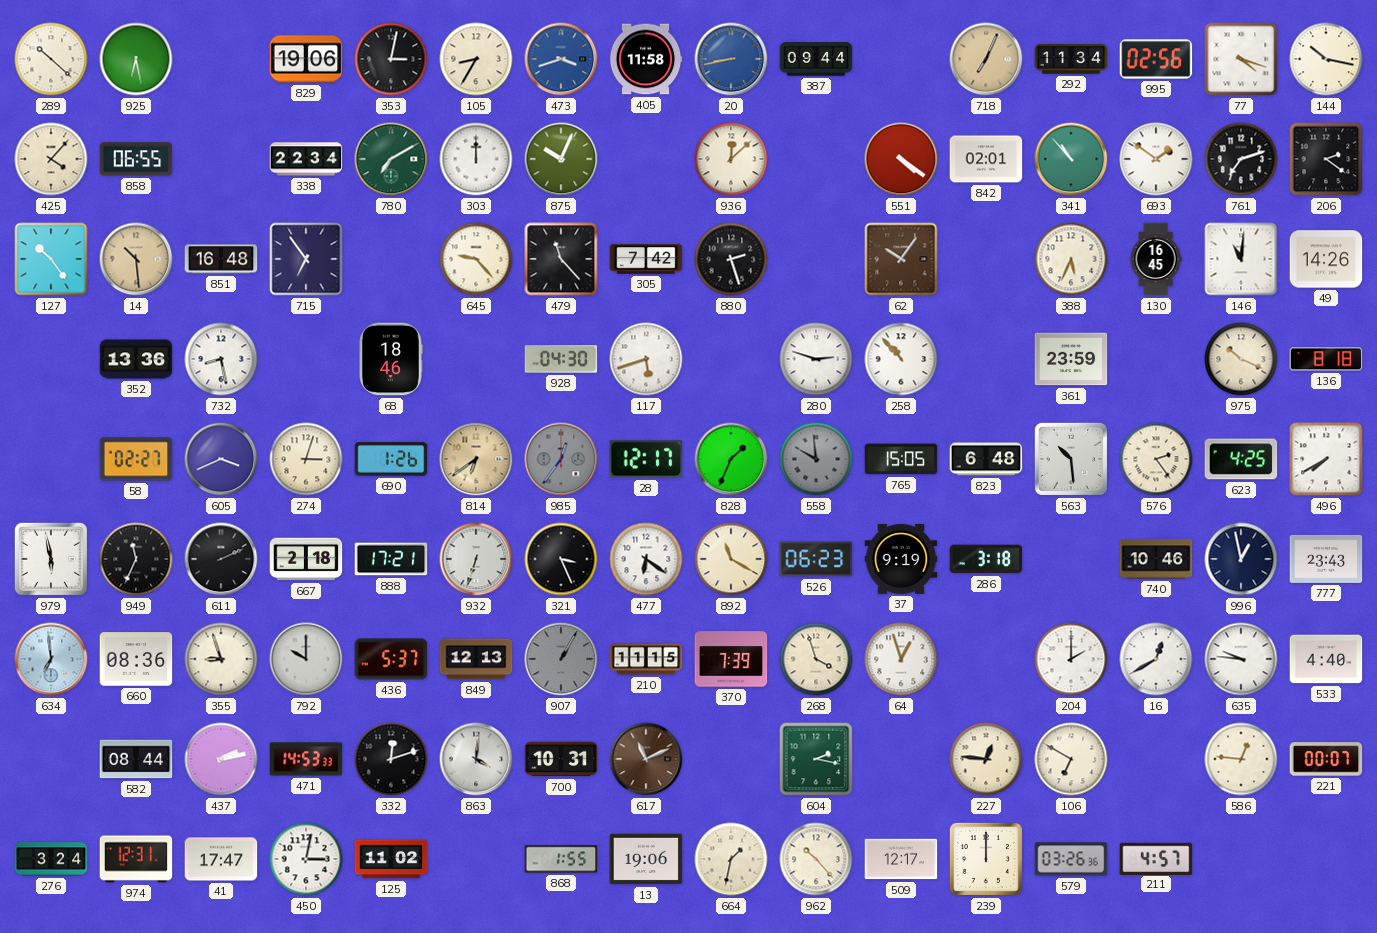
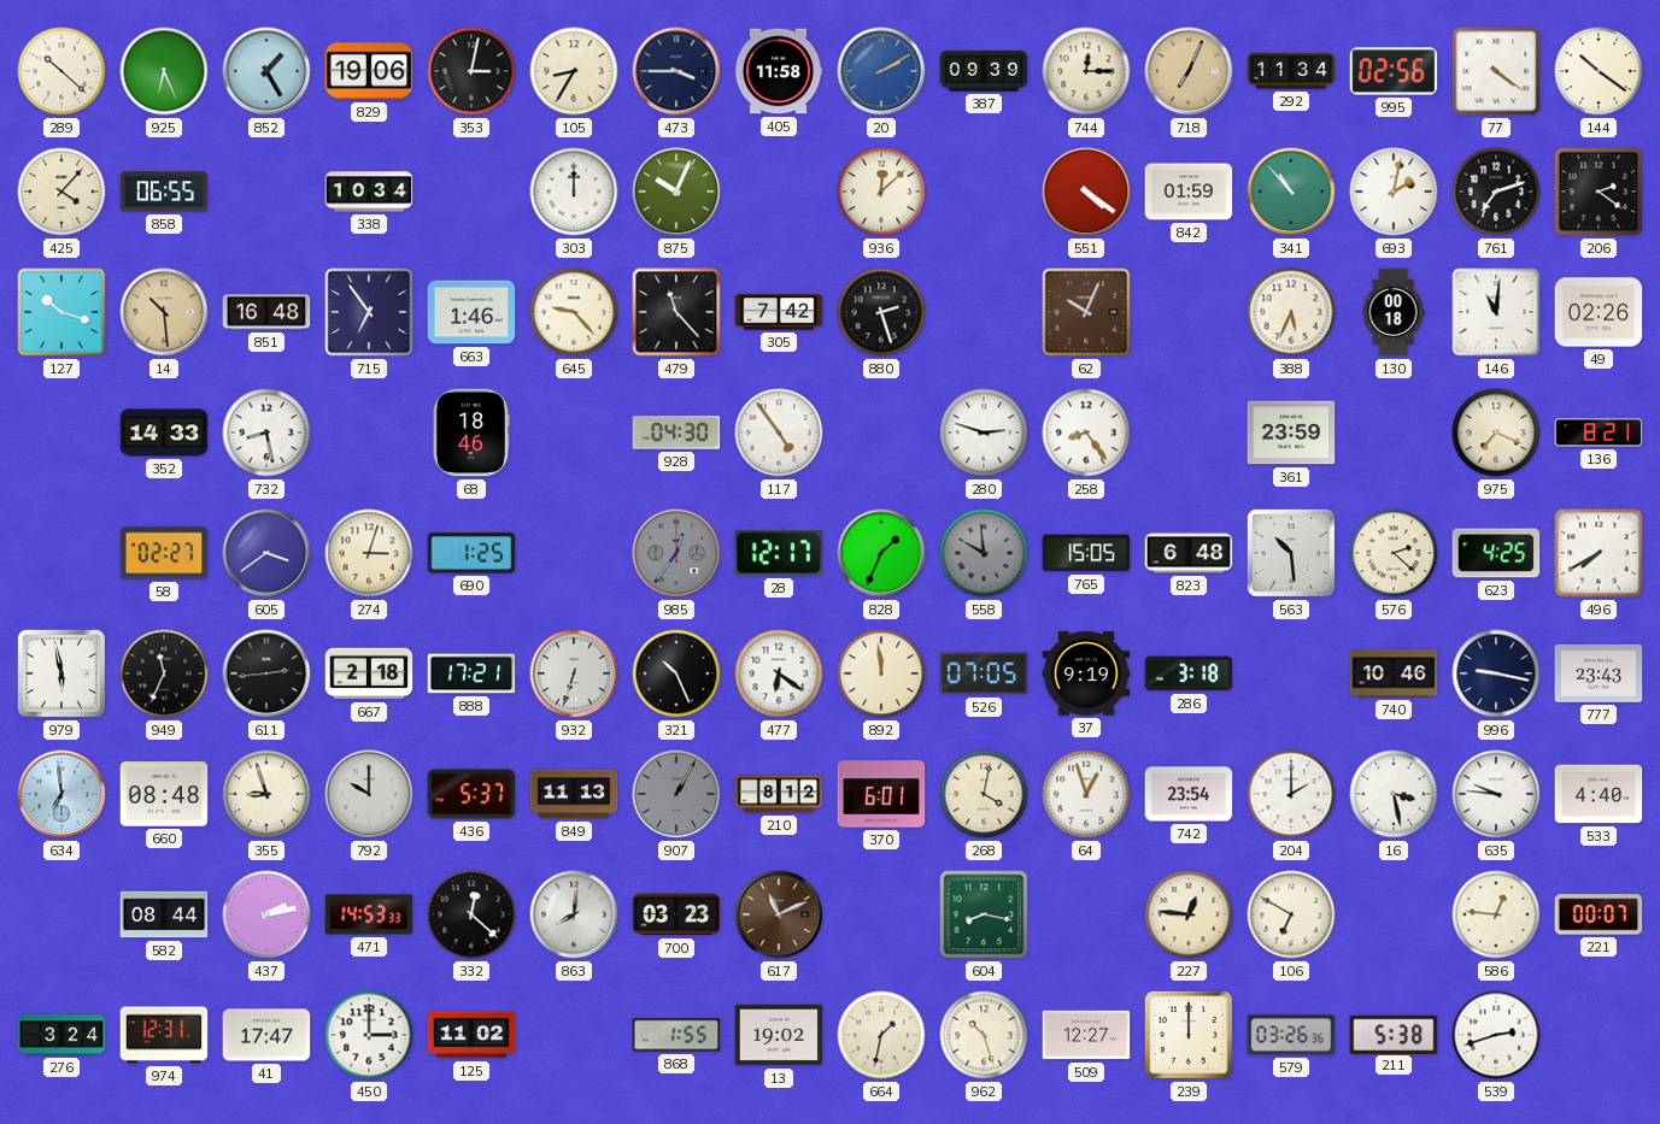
925: 6:28 -> 6:26
852: none -> 1:25
473: 3:42 -> 3:45
473 dial: blue -> navy
20: 8:43 -> 2:10
387: 09:44 -> 09:39
744: none -> 12:15
77: 4:18 -> 4:21
144: 10:17 -> 10:21
338: 22:34 -> 10:34
780: 7:10 -> none
842: 02:01 -> 01:59
693: 1:51 -> 2:02
127: 10:24 -> 10:18
663: none -> 1:46
62: 10:06 -> 10:04
130: 16:45 -> 00:18
49: 14:26 -> 02:26
352: 13:36 -> 14:33
117: 5:42 -> 4:54
258: 10:53 -> 8:24
975: 10:19 -> 7:19
136: 8:18 -> 8:21
605: 3:41 -> 3:39
690: 1:26 -> 1:25
814: 6:39 -> none
576: 2:24 -> 2:22
611: 2:11 -> 2:44
321: 3:26 -> 10:26
892: 11:20 -> 11:59
526: 06:23 -> 07:05
996: 12:58 -> 9:17
660: 08:36 -> 08:48
849: 12:13 -> 11:13
210: 11:15 -> 8:12
370: 7:39 -> 6:01
268: 3:57 -> 4:02
742: none -> 23:54
16: 12:40 -> 3:28
332: 12:12 -> 12:22
863: 4:01 -> 8:01
700: 10:31 -> 03:23
604: 2:17 -> 8:17
450: 3:02 -> 3:00
13: 19:06 -> 19:02
962: 10:23 -> 10:27
509: 12:17 -> 12:27
211: 4:57 -> 5:38
539: none -> 2:42
